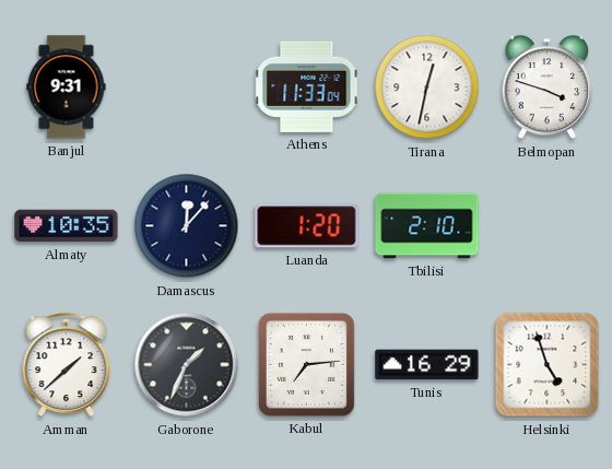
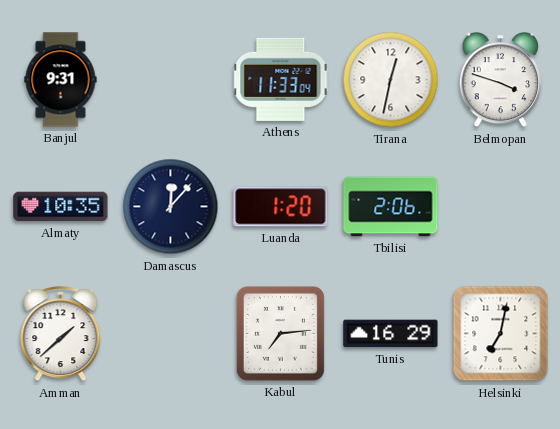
Tbilisi: 2:10 -> 2:06
Gaborone: 1:34 -> none
Helsinki: 4:57 -> 7:02
